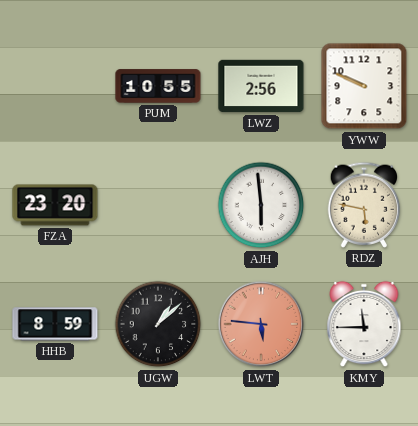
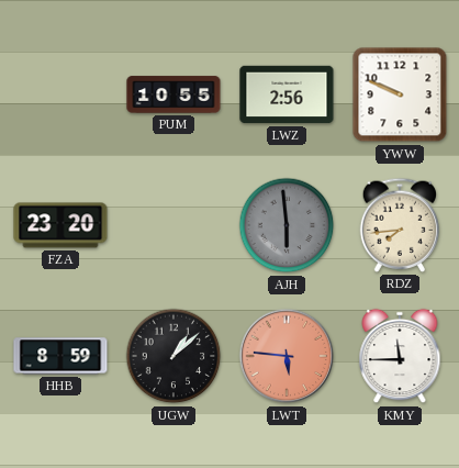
AJH dial: white -> grey
RDZ: 5:47 -> 7:44
